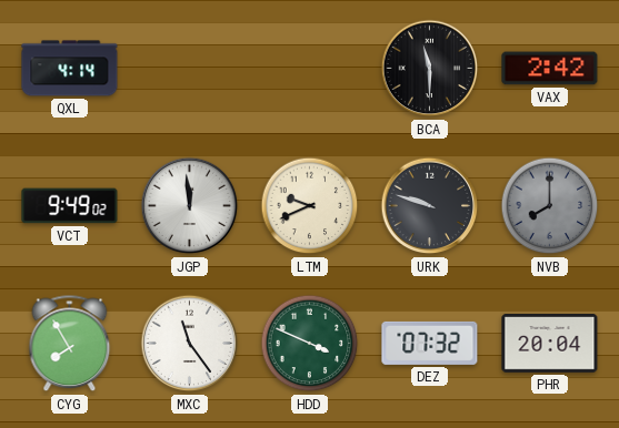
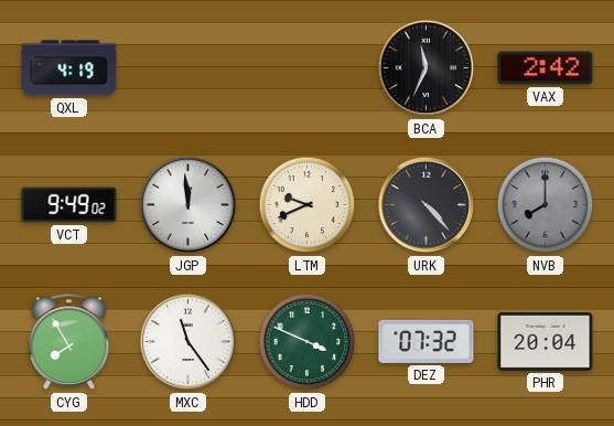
QXL: 4:14 -> 4:19
BCA: 11:30 -> 11:34
URK: 9:48 -> 4:23
